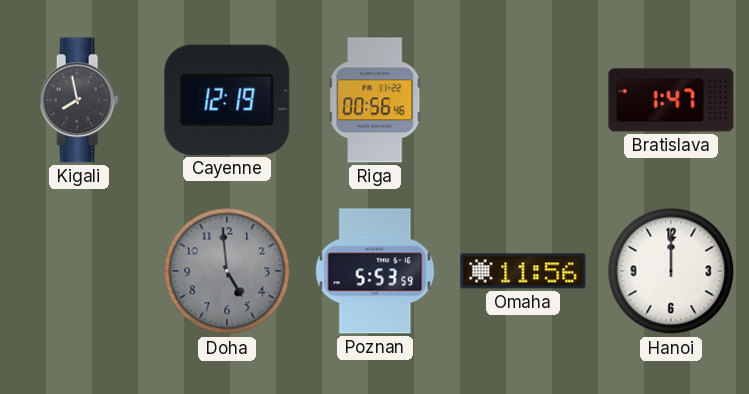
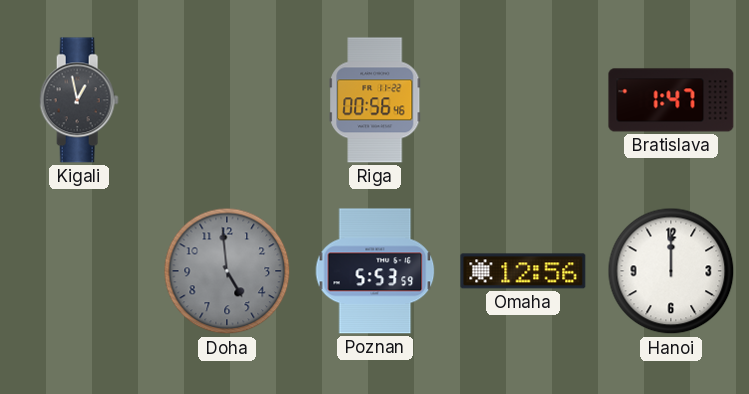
Kigali: 7:58 -> 12:58
Cayenne: 12:19 -> none
Omaha: 11:56 -> 12:56
